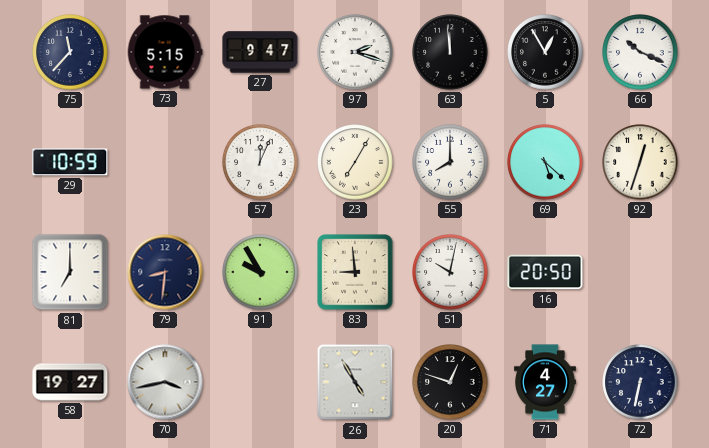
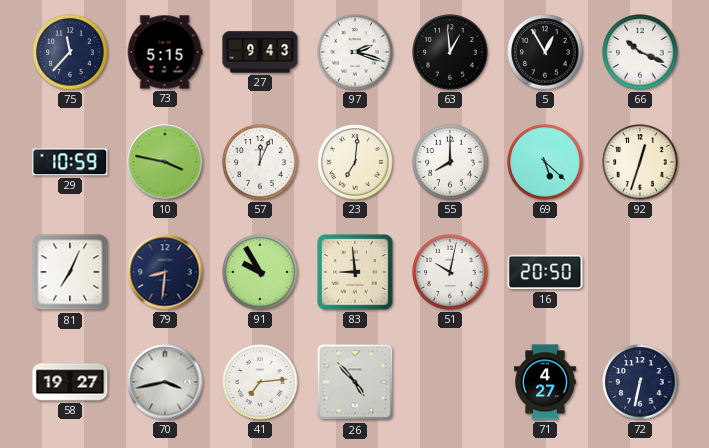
27: 9:47 -> 9:43
63: 11:59 -> 12:59
10: none -> 3:47
23: 7:05 -> 7:01
81: 7:00 -> 7:04
41: none -> 7:14
26: 4:55 -> 4:53
20: 12:48 -> none
